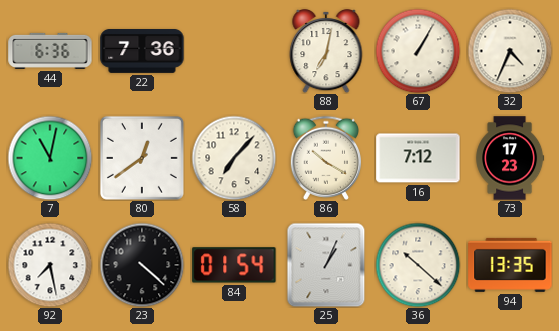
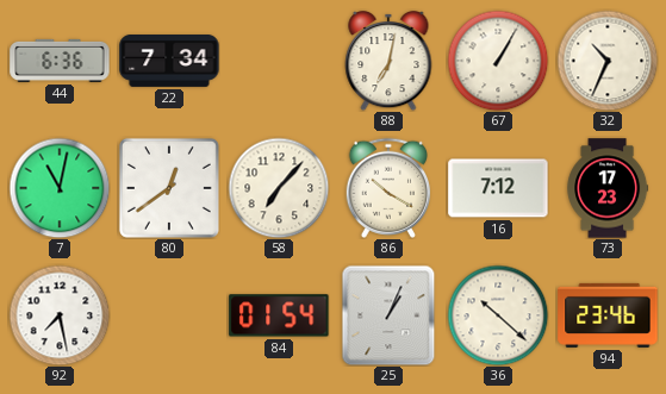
22: 7:36 -> 7:34
32: 4:34 -> 10:34
23: 4:22 -> none
94: 13:35 -> 23:46
